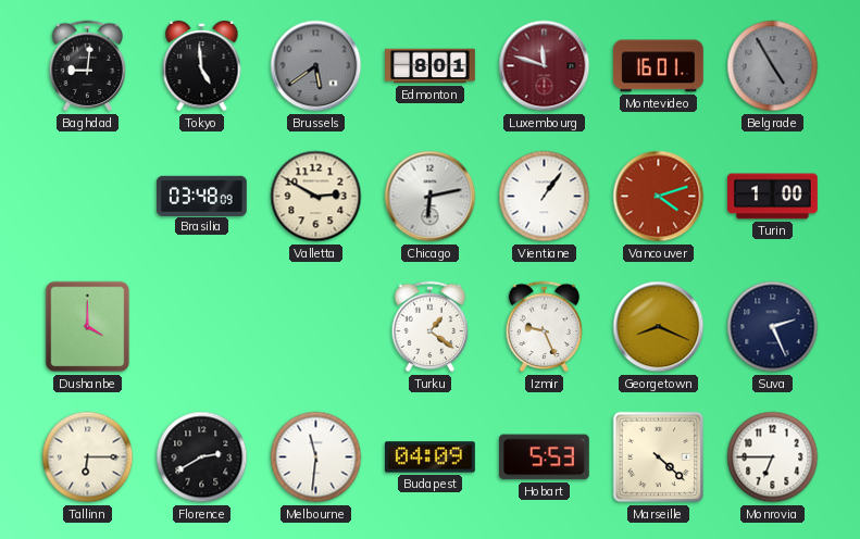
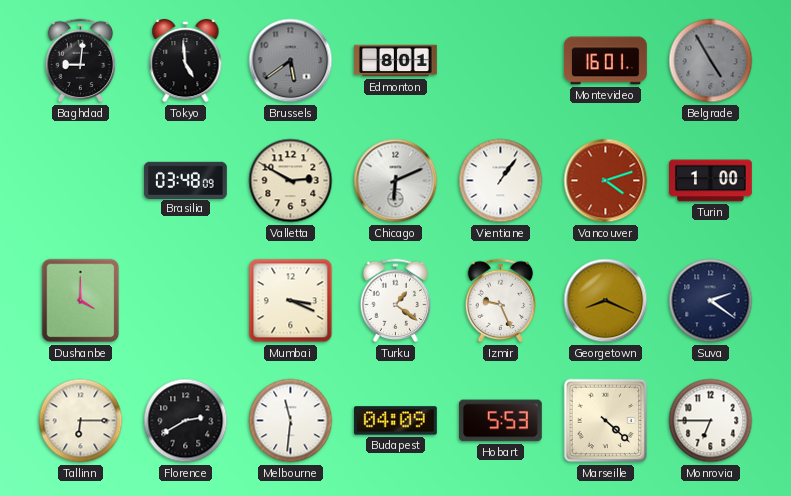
Luxembourg: 11:48 -> none
Chicago: 6:13 -> 6:11
Mumbai: none -> 3:19
Suva: 2:26 -> 2:21
